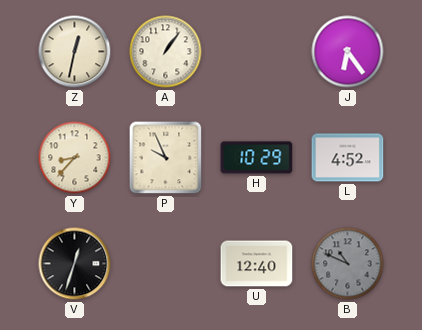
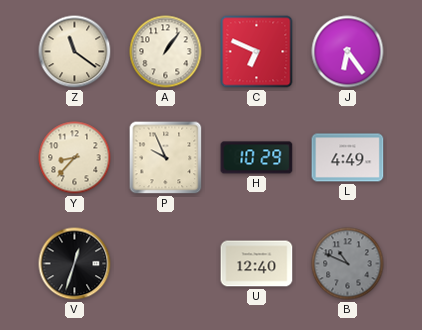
Z: 12:32 -> 11:21
C: none -> 6:49
L: 4:52 -> 4:49
